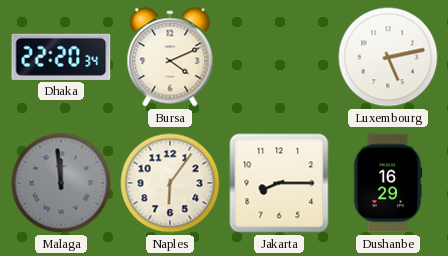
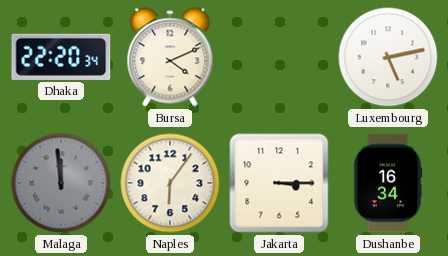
Jakarta: 8:15 -> 3:15
Dushanbe: 16:29 -> 16:34
